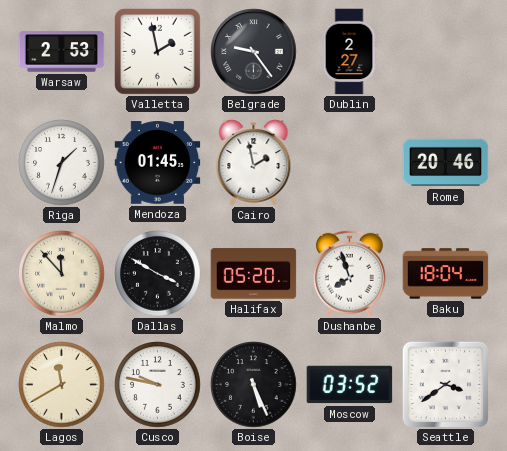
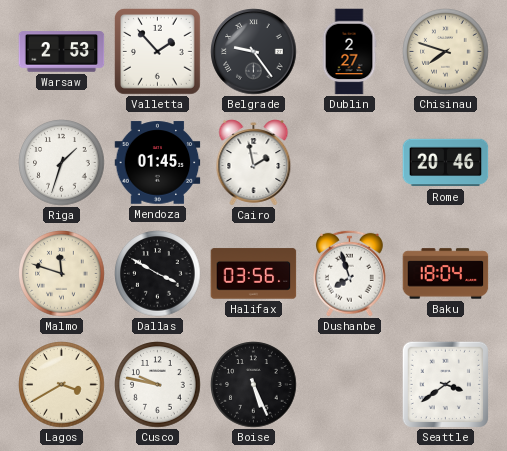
Valletta: 1:58 -> 1:53
Chisinau: none -> 7:48
Malmo: 11:53 -> 11:48
Halifax: 05:20 -> 03:56
Lagos: 11:40 -> 3:40
Moscow: 03:52 -> none
